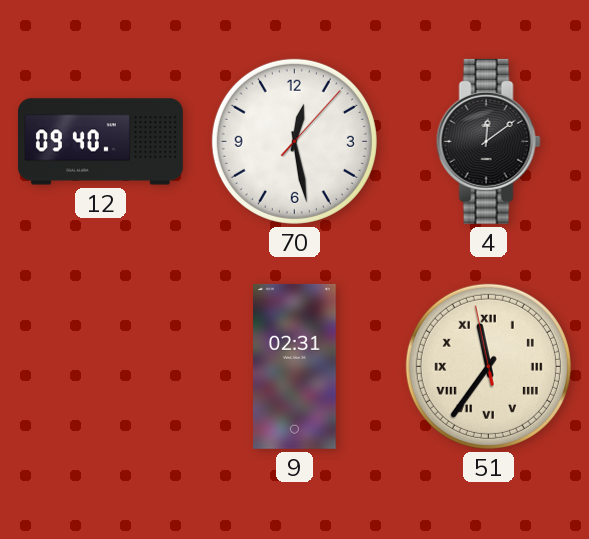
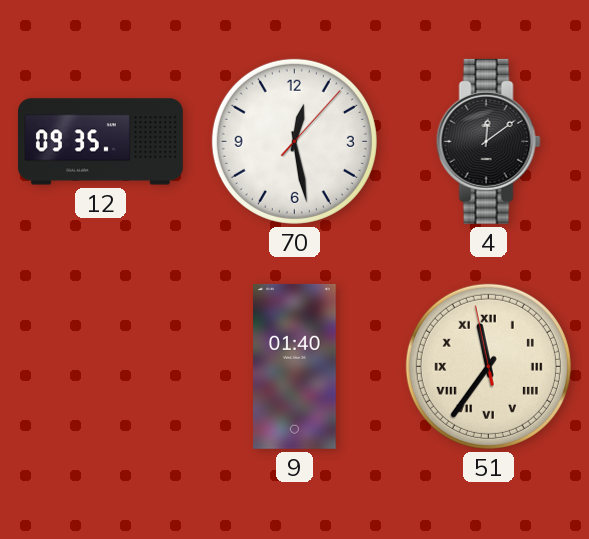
12: 09:40 -> 09:35
9: 02:31 -> 01:40
